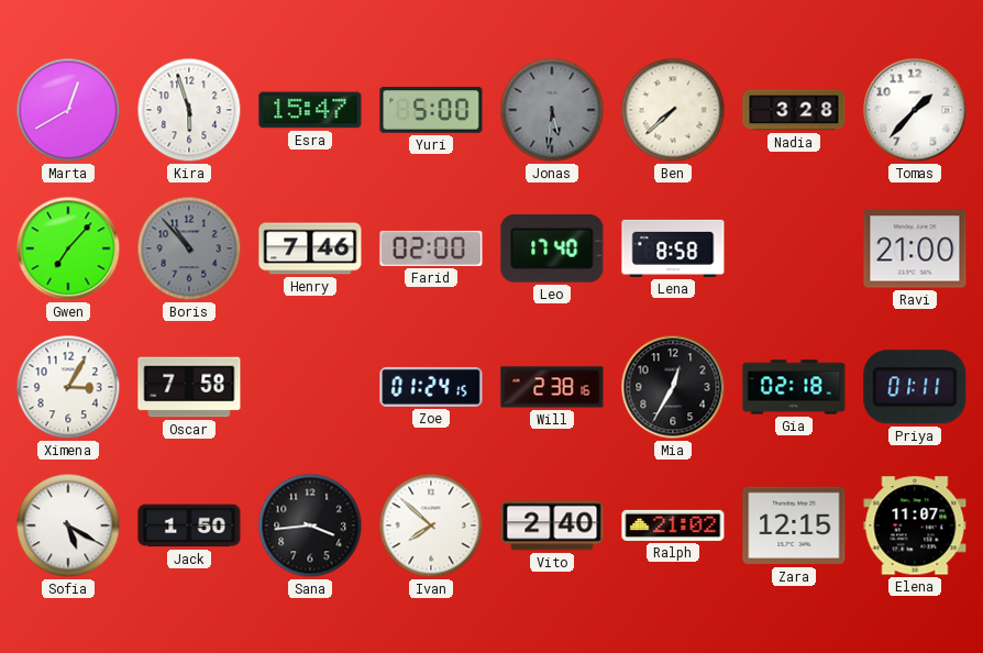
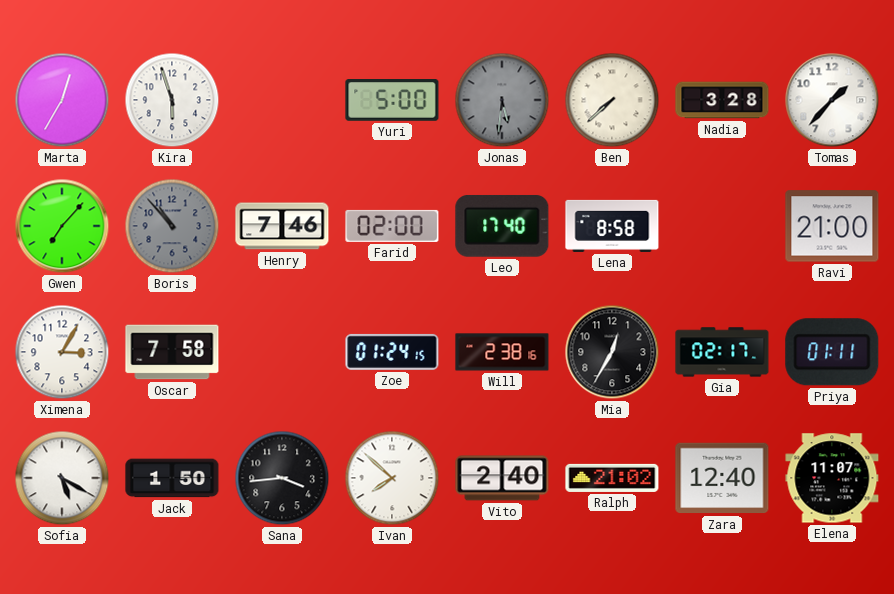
Marta: 12:40 -> 12:35
Esra: 15:47 -> none
Gia: 02:18 -> 02:17
Zara: 12:15 -> 12:40
